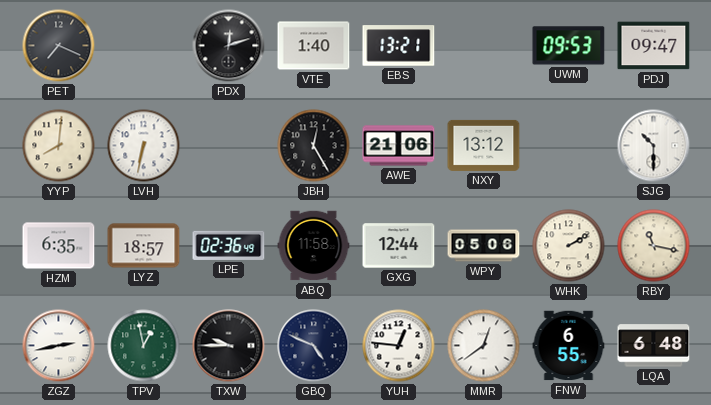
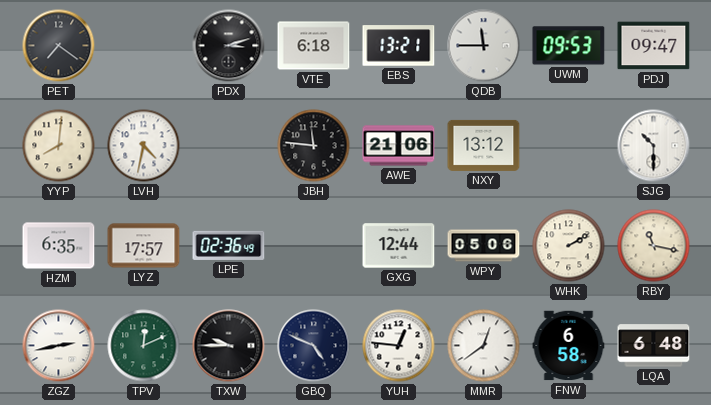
PET: 7:19 -> 7:21
PDX: 12:12 -> 3:12
VTE: 1:40 -> 6:18
QDB: none -> 11:45
LVH: 6:32 -> 4:32
JBH: 12:25 -> 11:46
LYZ: 18:57 -> 17:57
ABQ: 11:58 -> none
TPV: 12:58 -> 12:11
FNW: 6:55 -> 6:58
